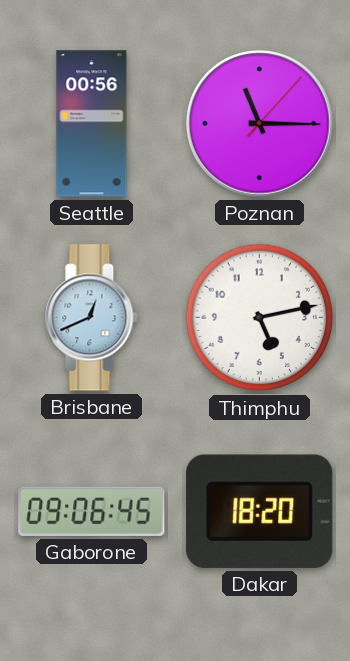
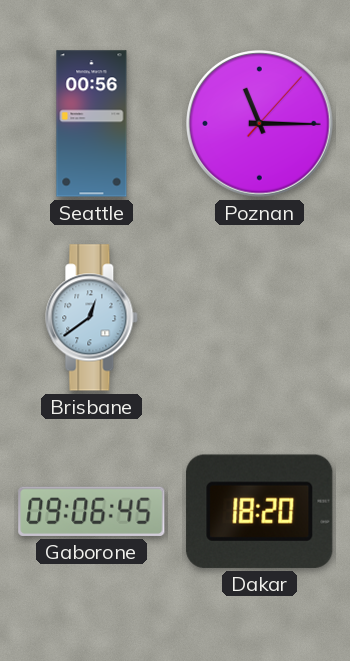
Brisbane: 12:41 -> 12:39
Thimphu: 5:13 -> none
